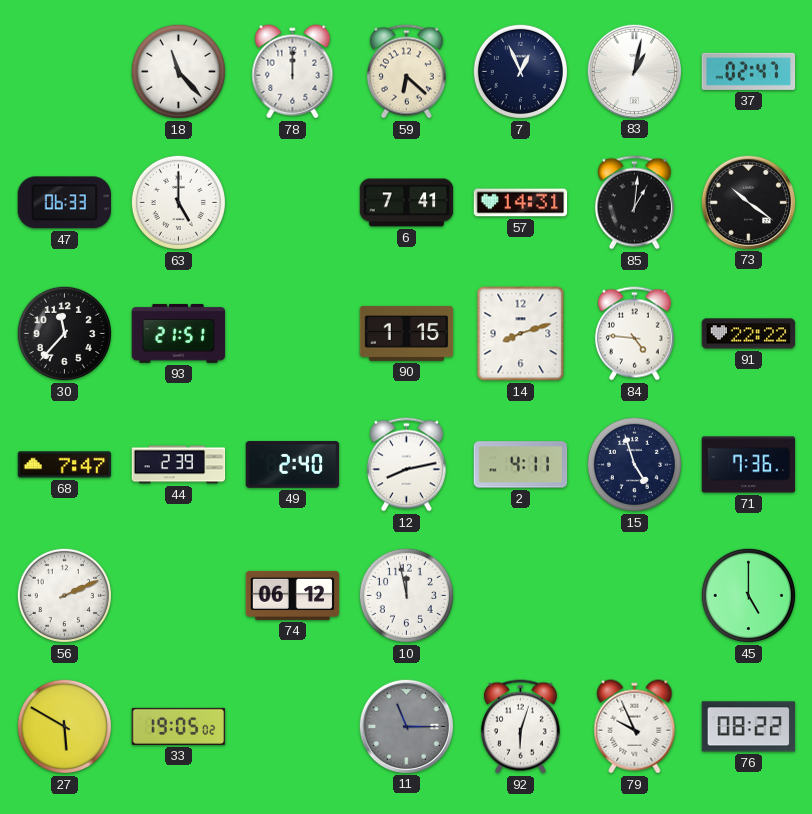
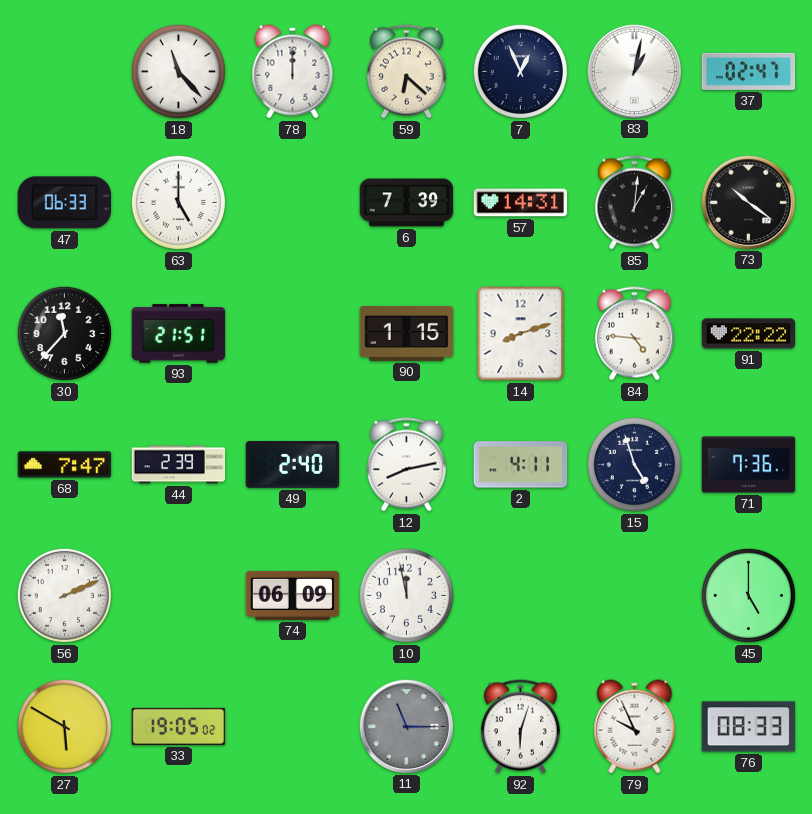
6: 7:41 -> 7:39
74: 06:12 -> 06:09
76: 08:22 -> 08:33
